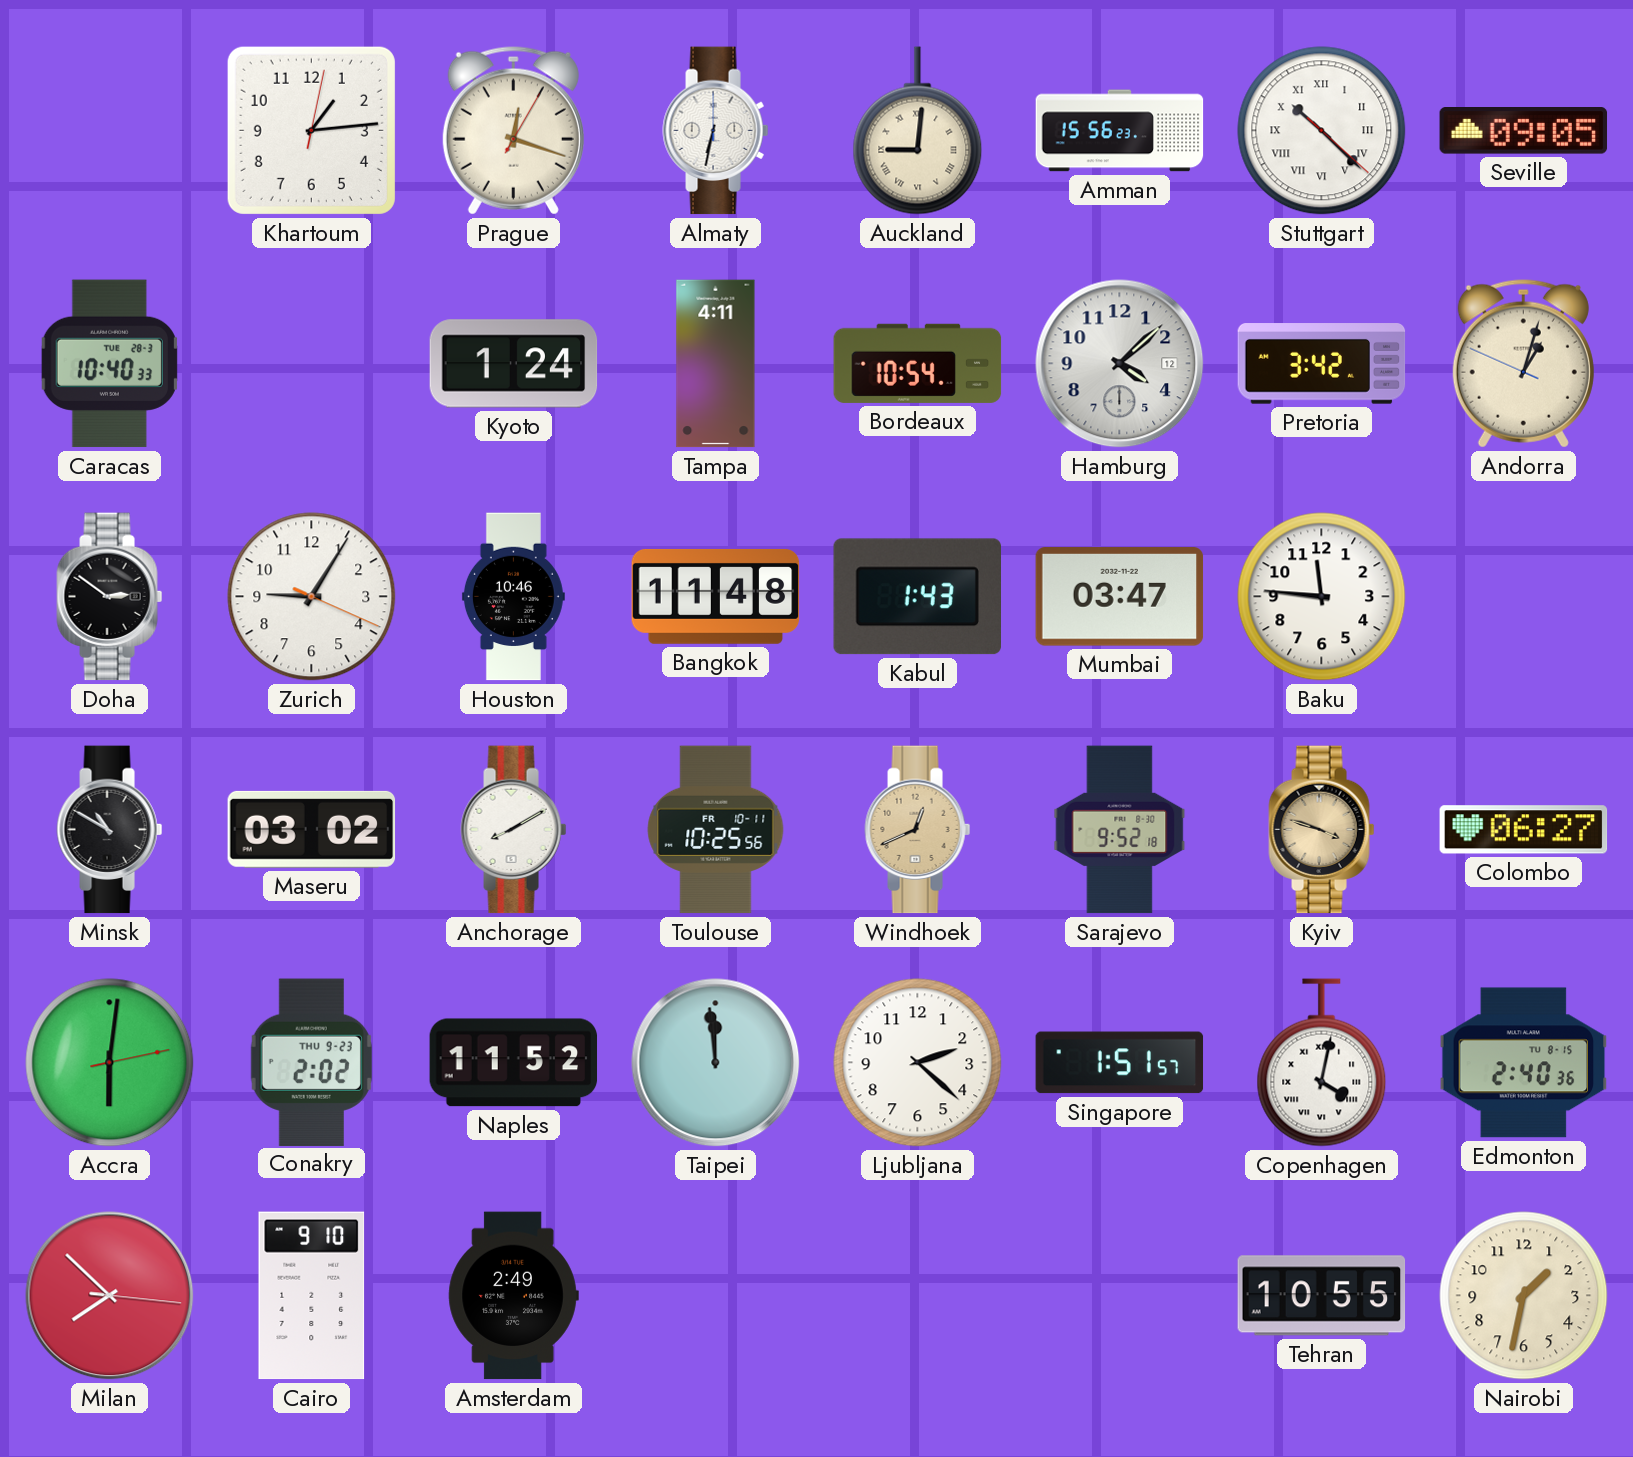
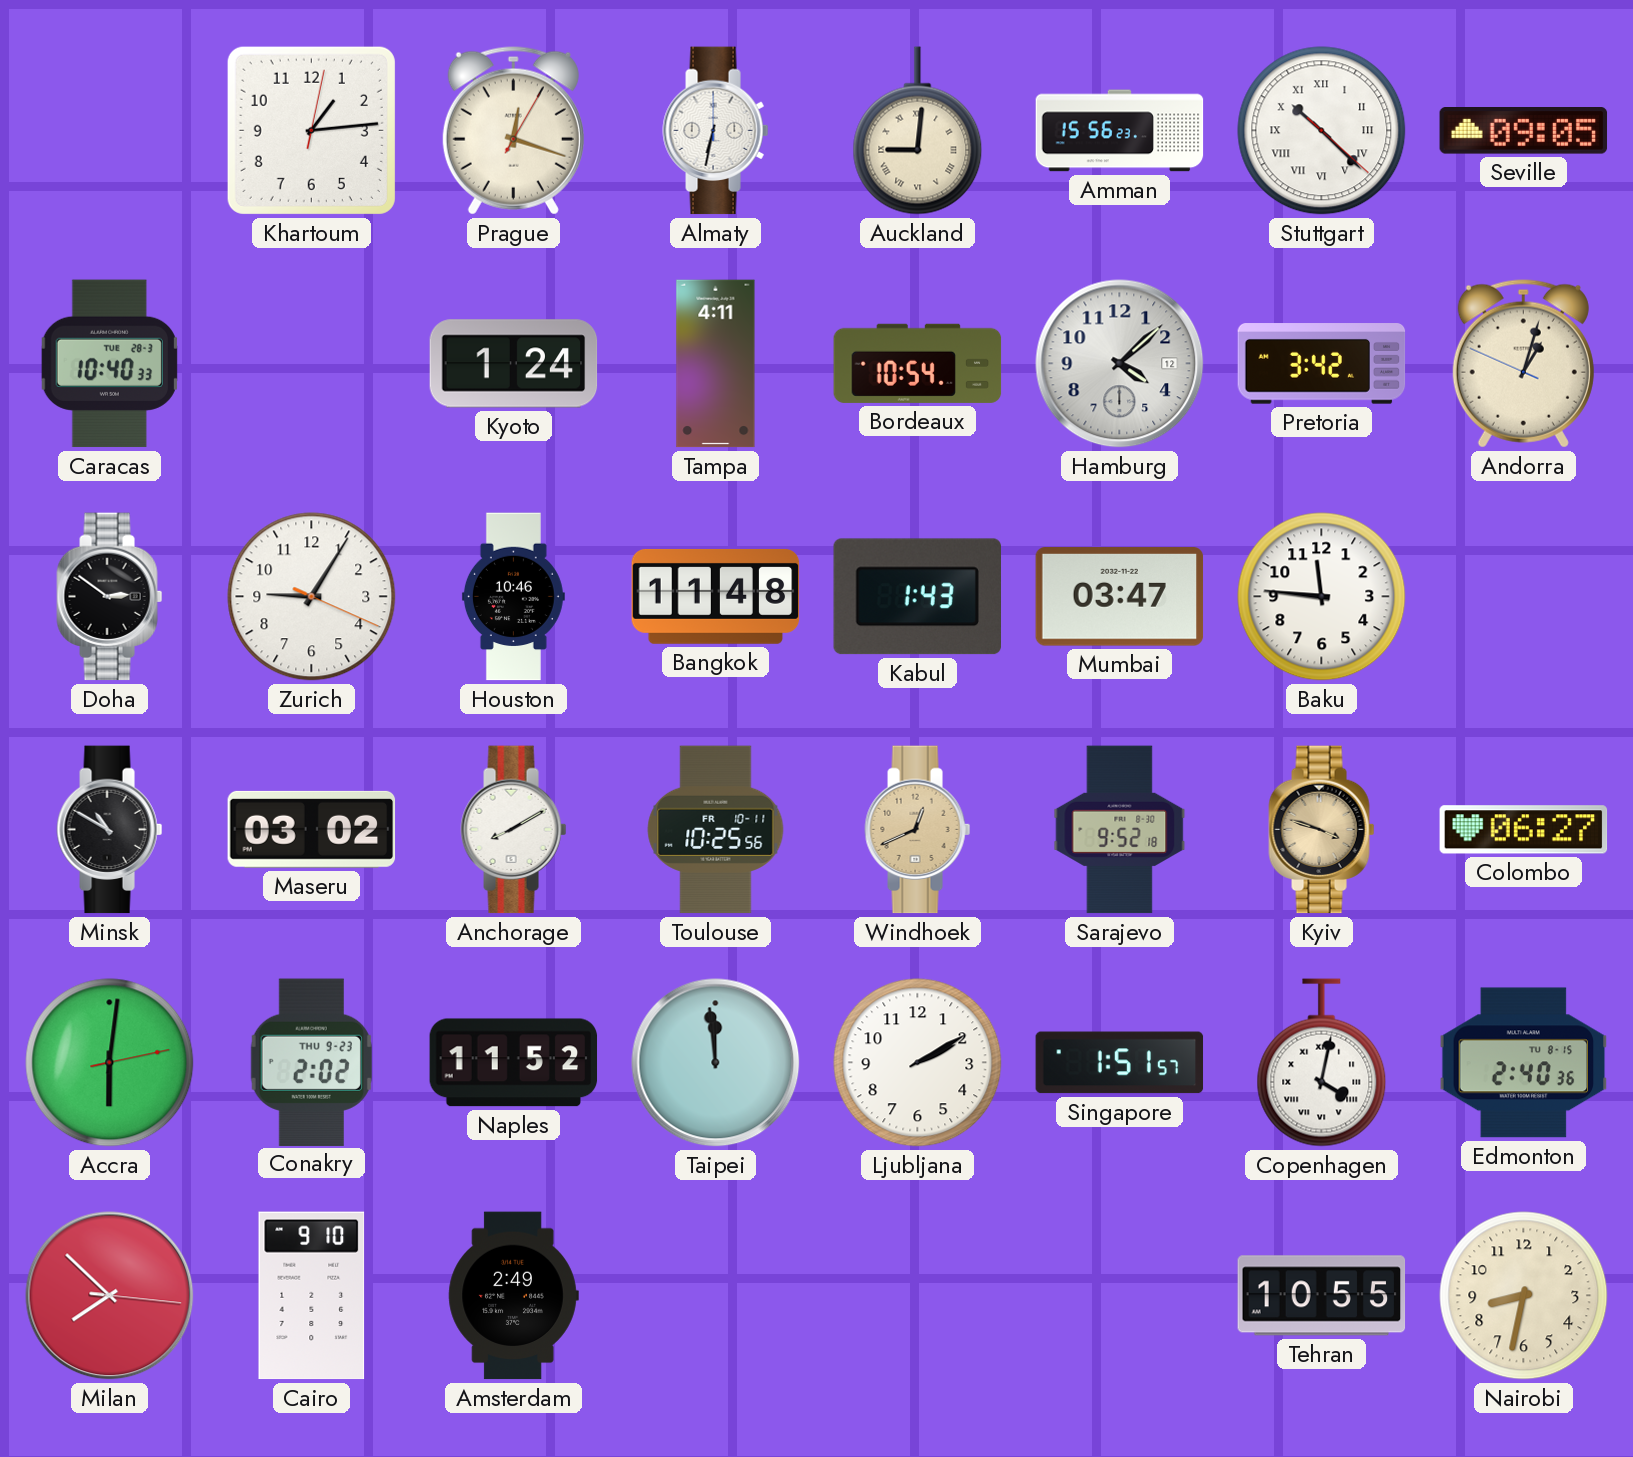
Ljubljana: 2:22 -> 2:10
Nairobi: 1:32 -> 8:32
